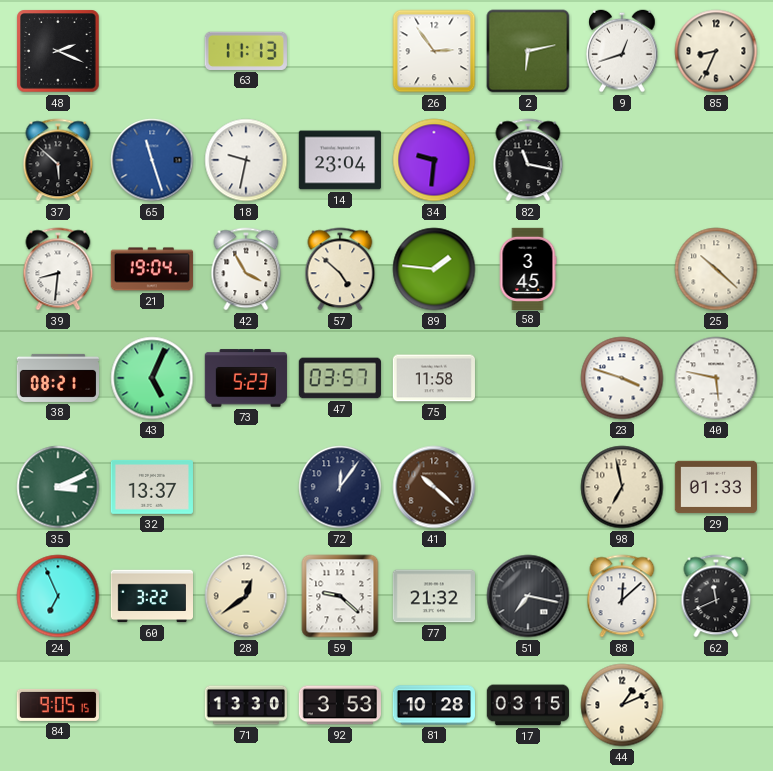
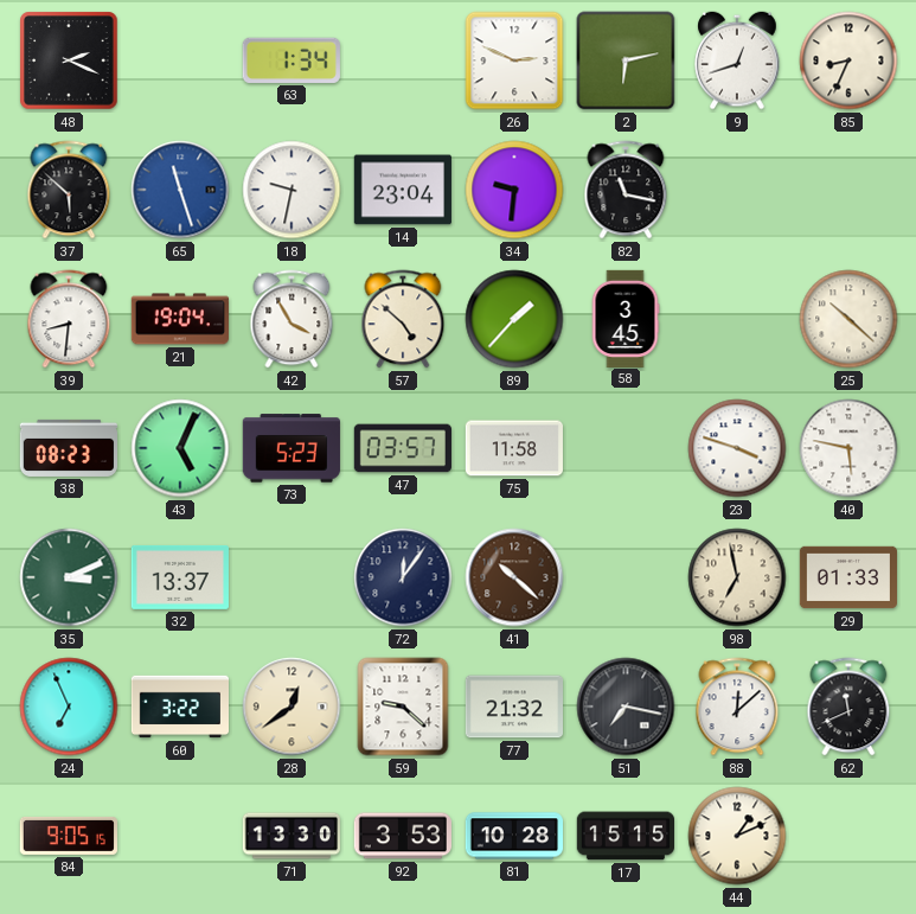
63: 11:13 -> 1:34
26: 2:54 -> 2:49
89: 1:46 -> 1:37
38: 08:21 -> 08:23
17: 03:15 -> 15:15
